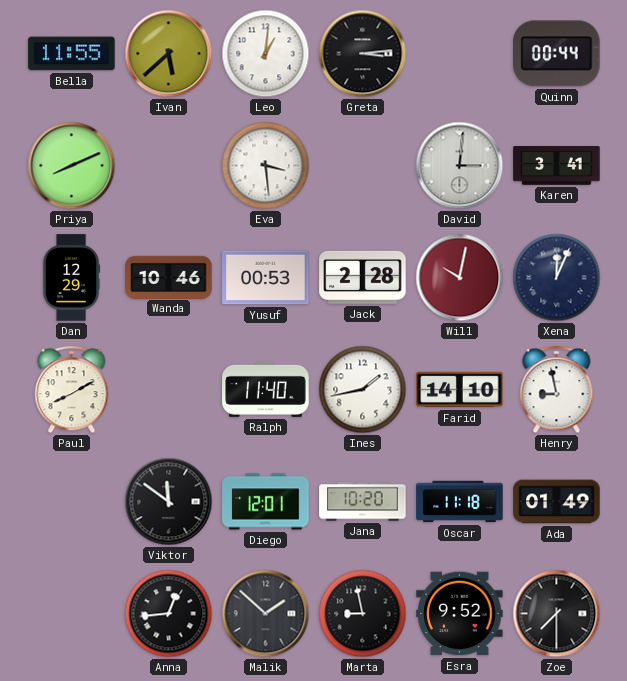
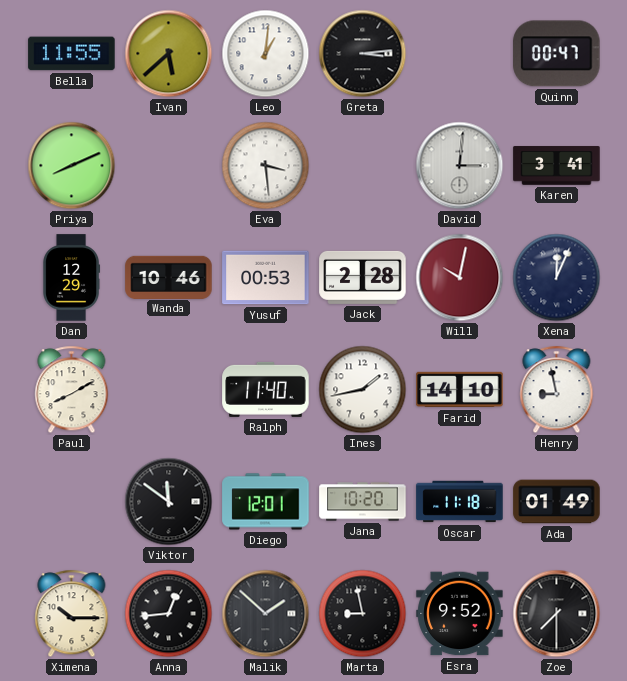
Quinn: 00:44 -> 00:47
Ximena: none -> 10:15
